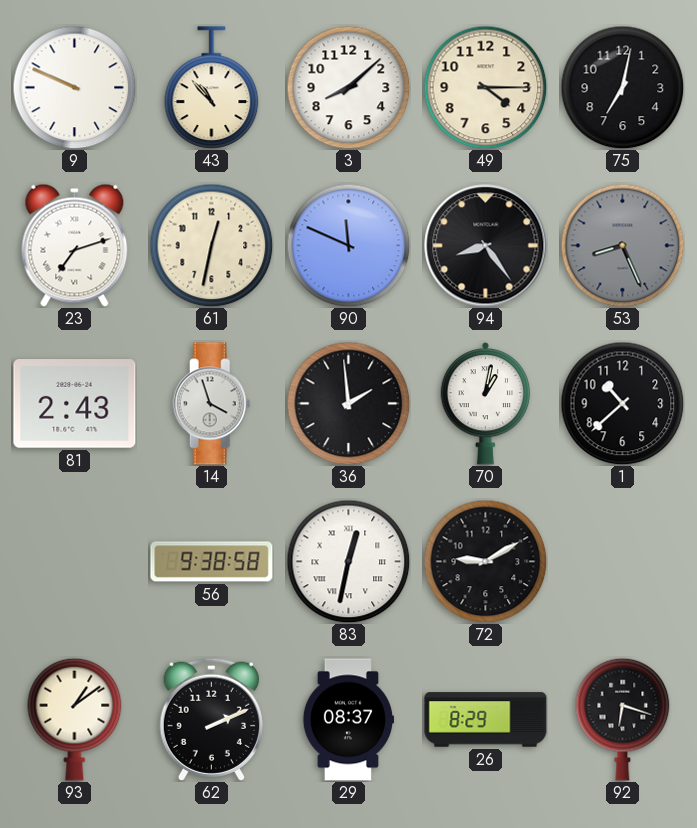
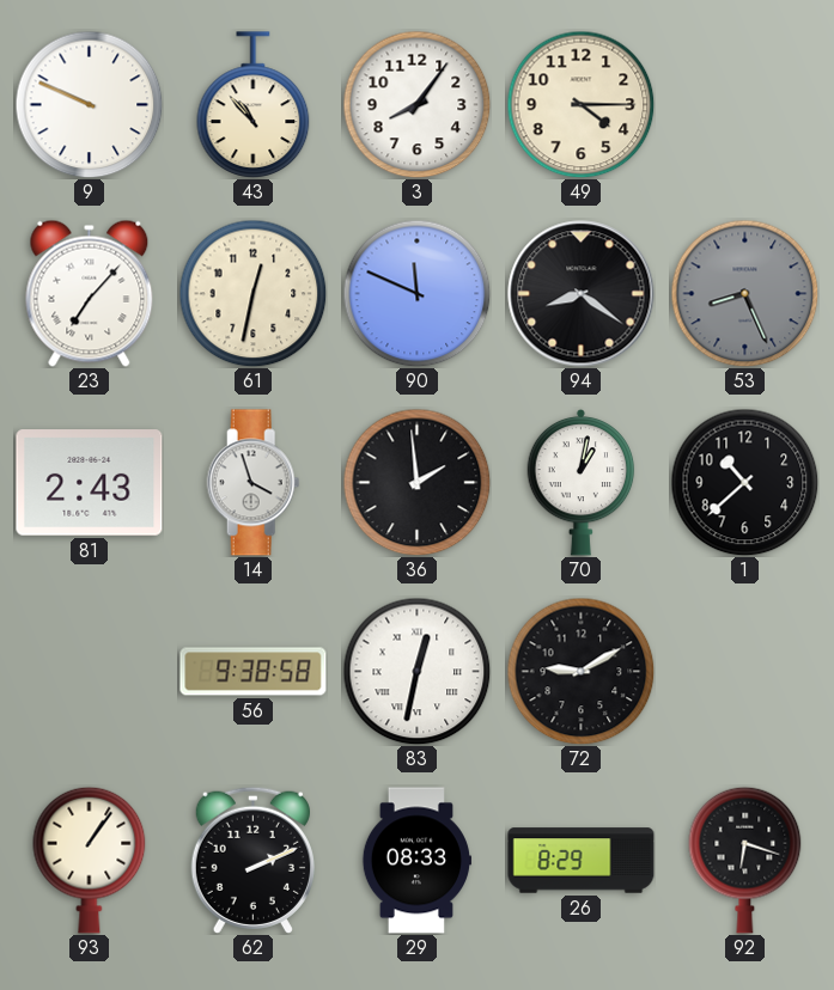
3: 8:08 -> 8:06
75: 7:02 -> none
23: 7:12 -> 7:07
94: 8:24 -> 8:21
93: 1:09 -> 1:06
29: 08:37 -> 08:33
